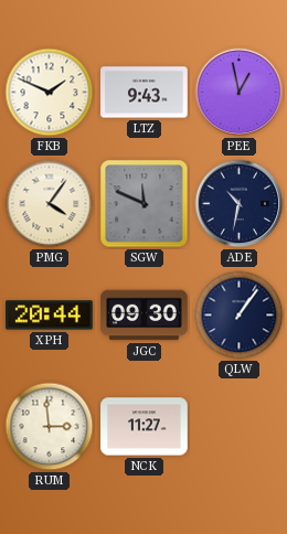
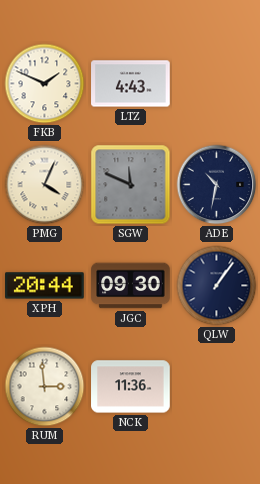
LTZ: 9:43 -> 4:43
PEE: 12:58 -> none
PMG: 4:06 -> 4:04
NCK: 11:27 -> 11:36
